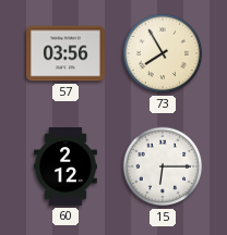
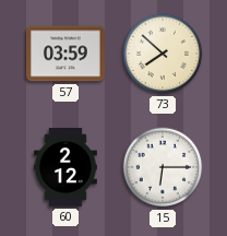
57: 03:56 -> 03:59
73: 7:55 -> 7:52
